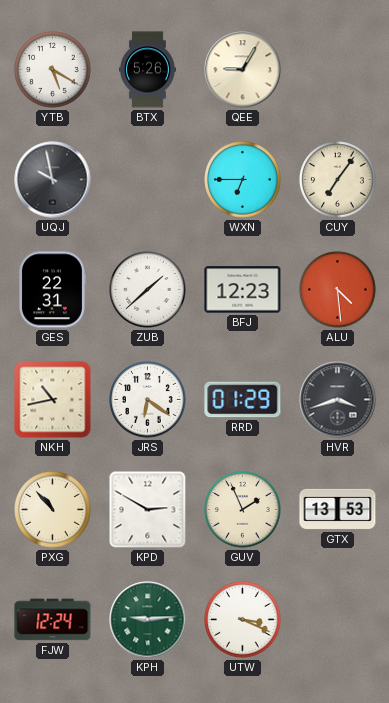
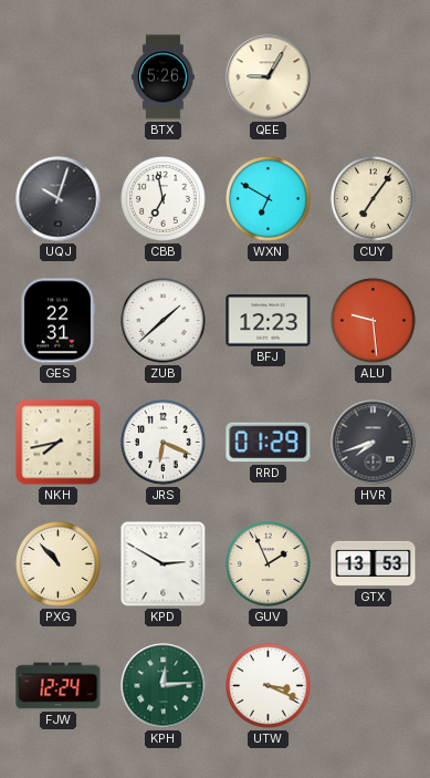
YTB: 5:20 -> none
UQJ: 9:58 -> 10:03
CBB: none -> 6:58
WXN: 6:45 -> 6:50
ALU: 4:29 -> 9:29
NKH: 10:43 -> 7:43
JRS: 6:21 -> 6:19
HVR: 3:42 -> 7:42
KPH: 9:14 -> 12:14
